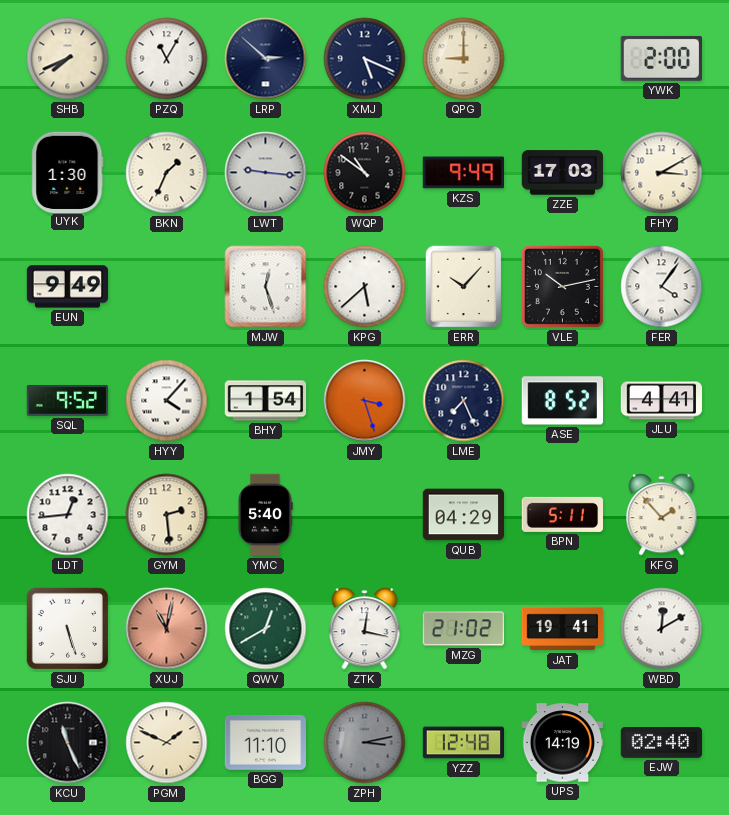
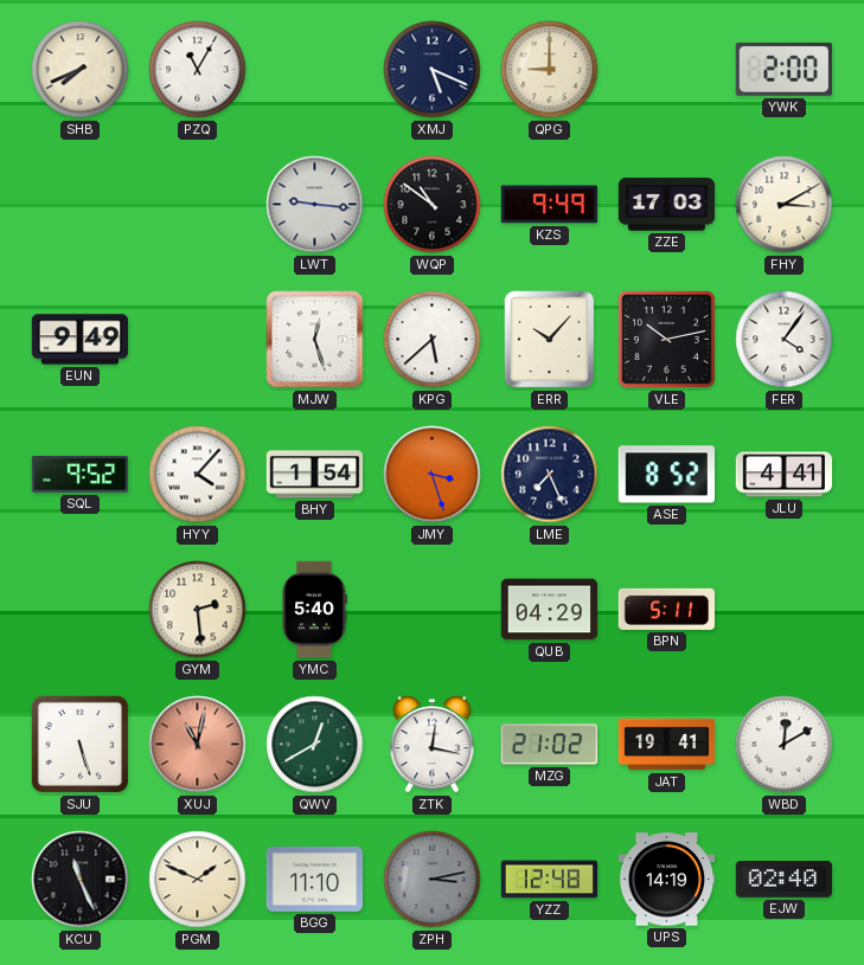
LRP: 2:52 -> none
UYK: 1:30 -> none
BKN: 1:34 -> none
LDT: 12:44 -> none
KFG: 1:53 -> none
